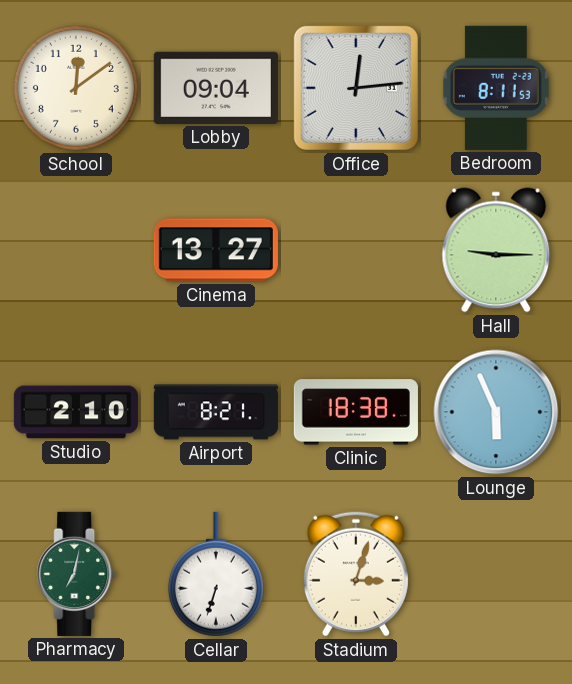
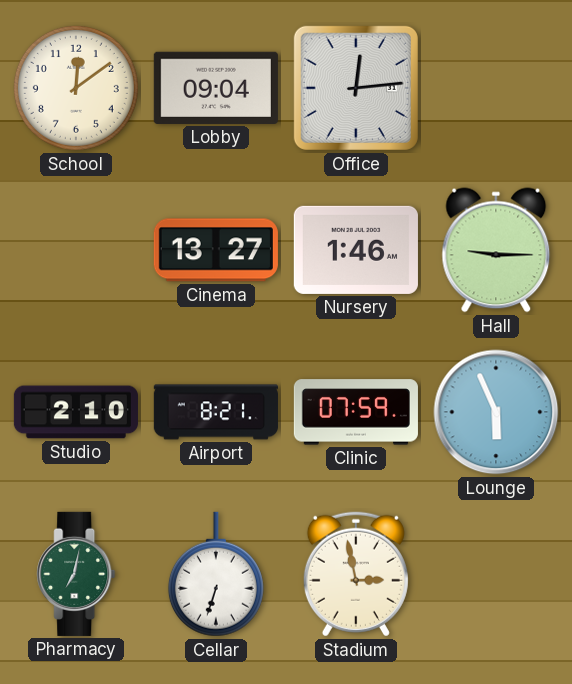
Bedroom: 8:11 -> none
Nursery: none -> 1:46
Clinic: 18:38 -> 07:59
Stadium: 3:03 -> 2:58
